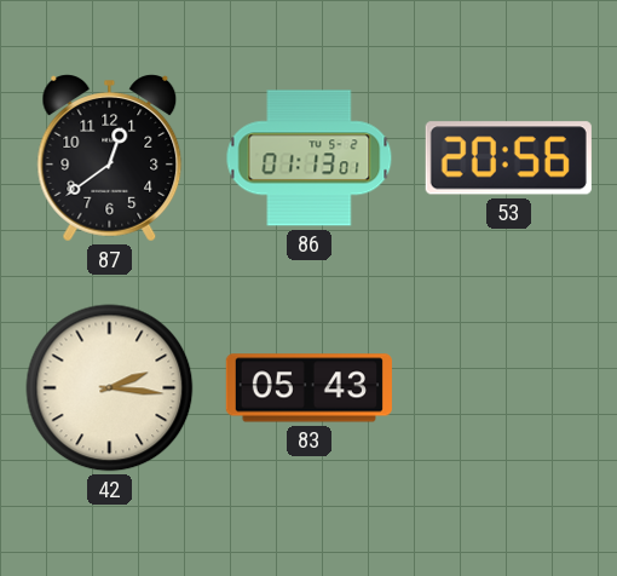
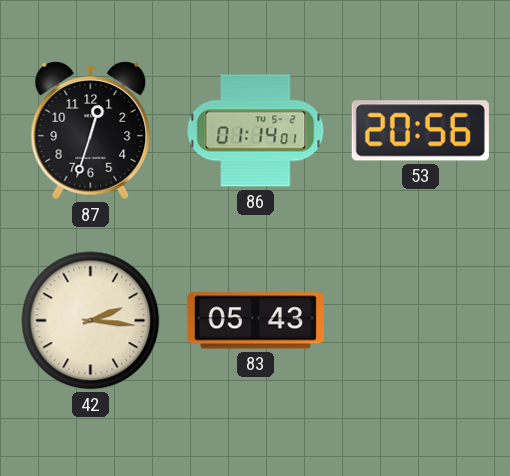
87: 12:39 -> 12:33
86: 01:13 -> 01:14
